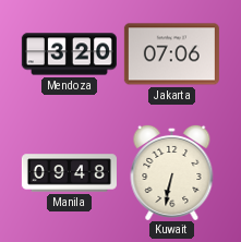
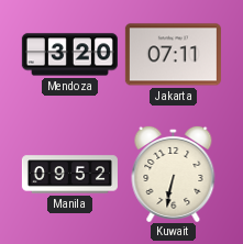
Jakarta: 07:06 -> 07:11
Manila: 09:48 -> 09:52
